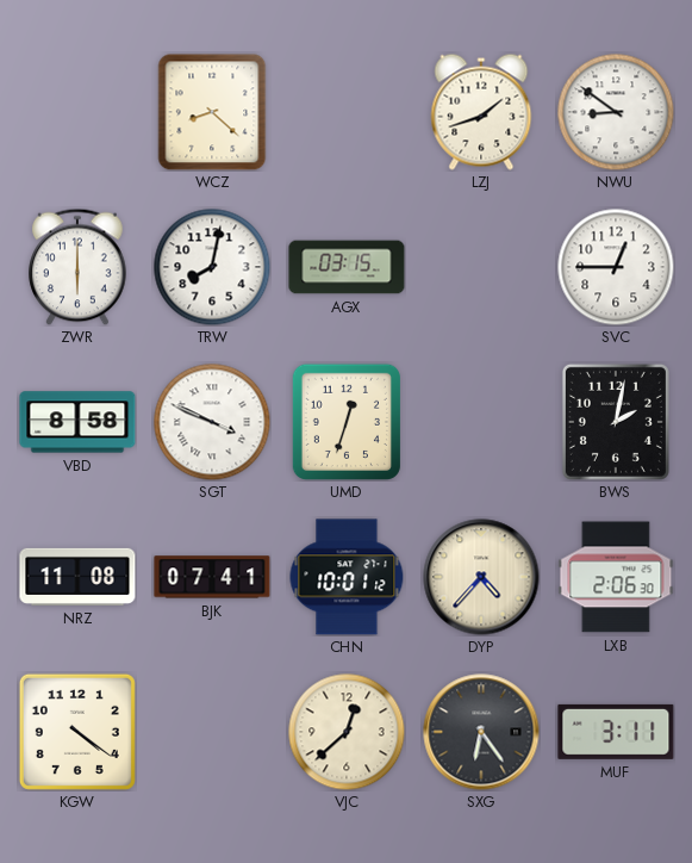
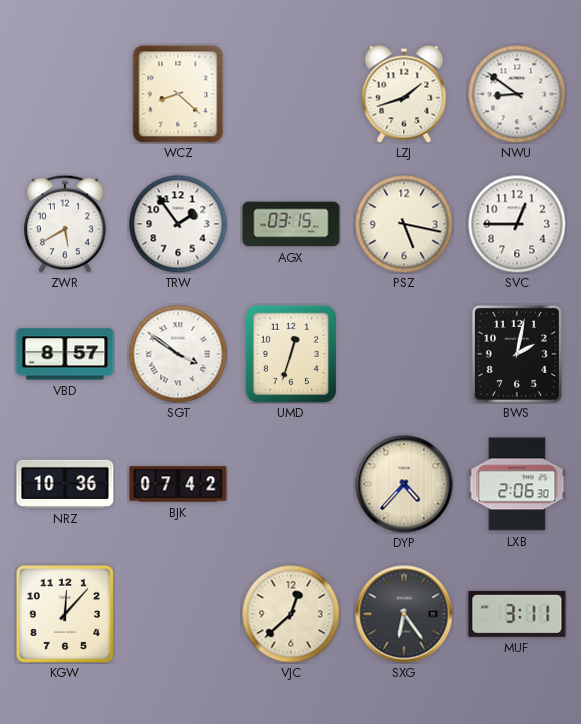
ZWR: 6:00 -> 5:40
TRW: 8:02 -> 1:54
PSZ: none -> 5:17
VBD: 8:58 -> 8:57
SGT: 3:49 -> 3:51
NRZ: 11:08 -> 10:36
BJK: 07:41 -> 07:42
CHN: 10:01 -> none
KGW: 4:21 -> 12:07
